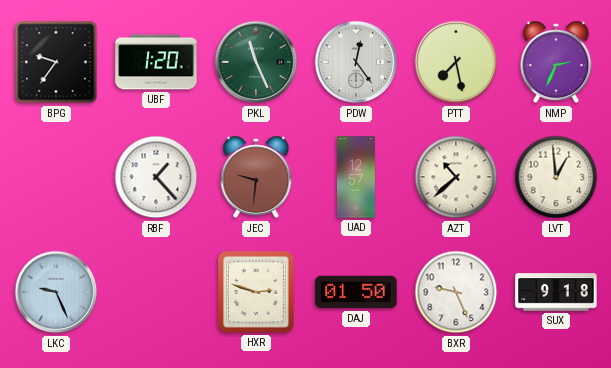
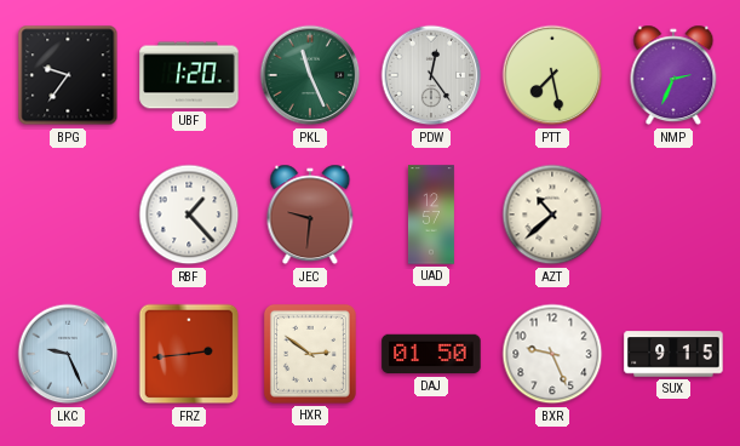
LVT: 12:59 -> none
FRZ: none -> 2:44
HXR: 2:48 -> 2:51
SUX: 9:18 -> 9:15
